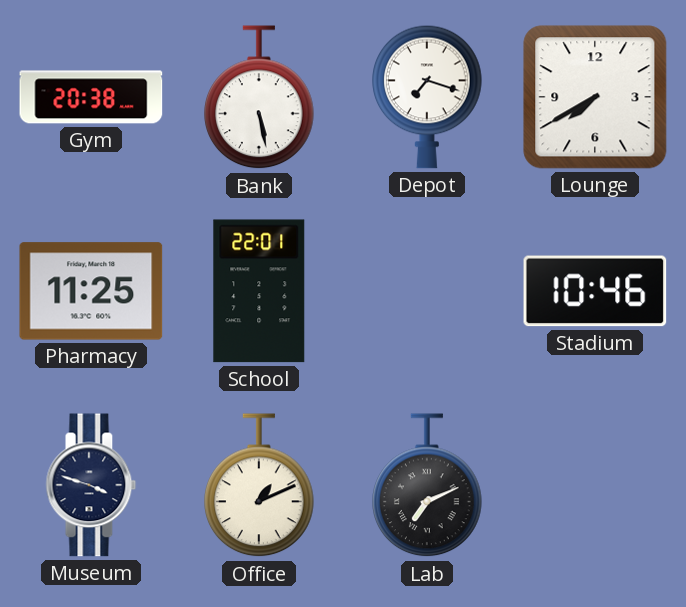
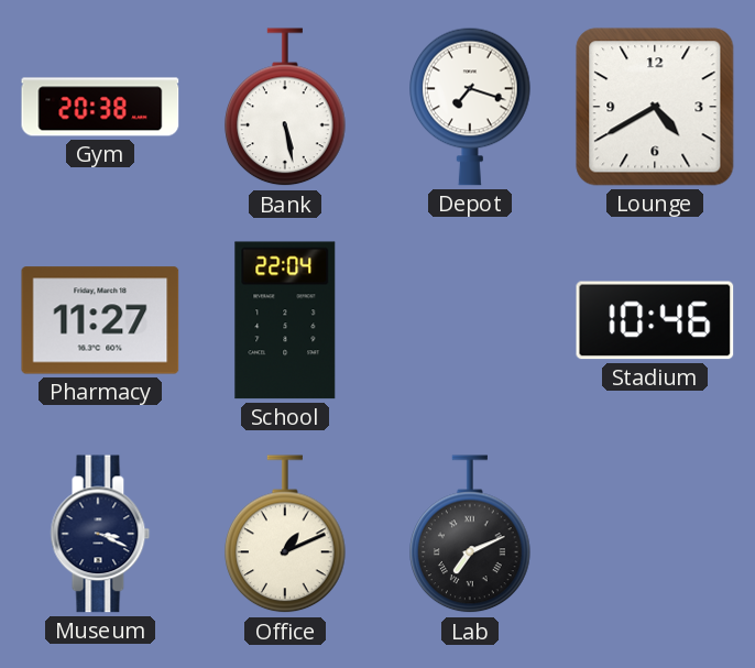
Lounge: 7:40 -> 4:40
Pharmacy: 11:25 -> 11:27
School: 22:01 -> 22:04
Museum: 3:48 -> 3:19
